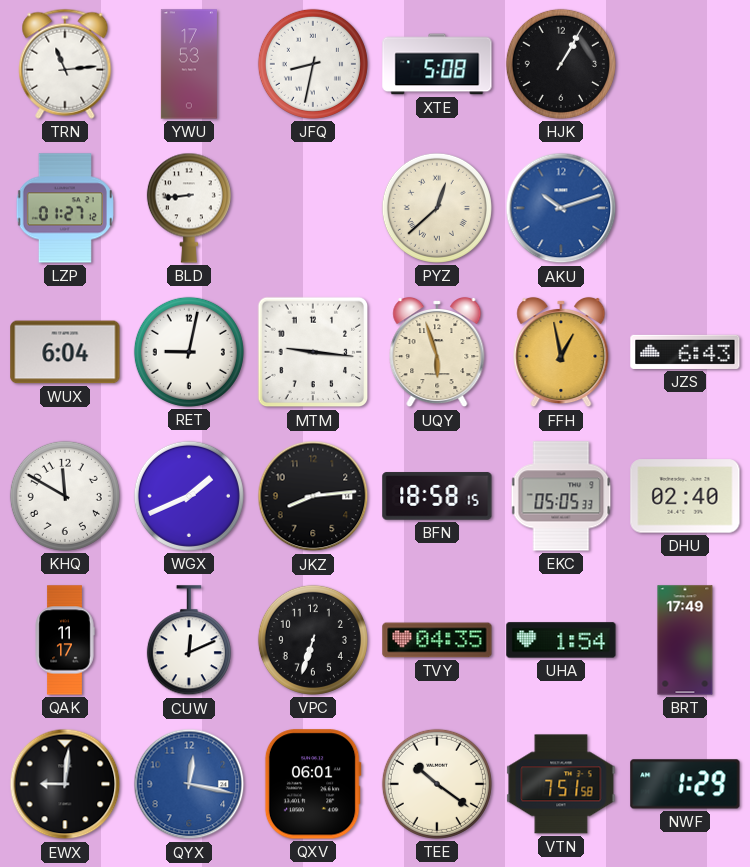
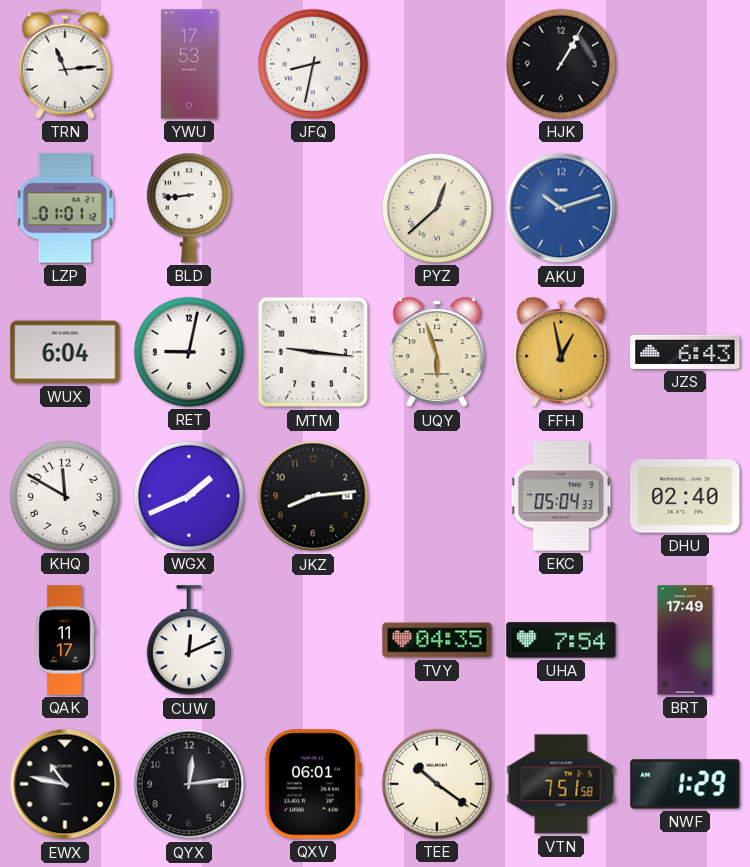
XTE: 5:08 -> none
LZP: 01:27 -> 01:01
BFN: 18:58 -> none
EKC: 05:05 -> 05:04
VPC: 6:33 -> none
UHA: 1:54 -> 7:54
EWX: 9:01 -> 10:47
QYX: 12:17 -> 12:14
QYX dial: blue -> black
